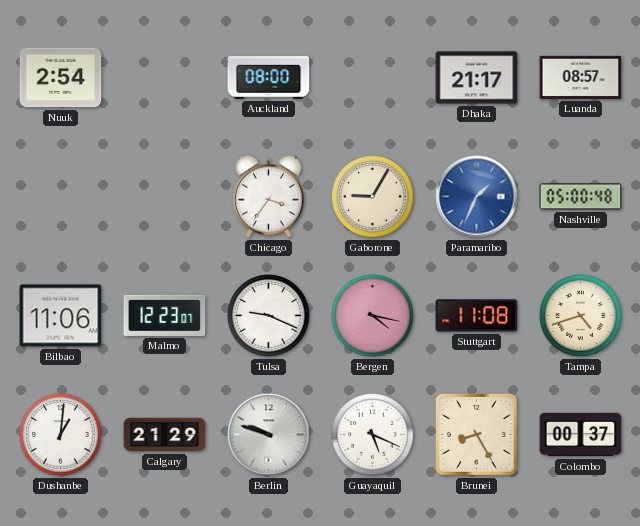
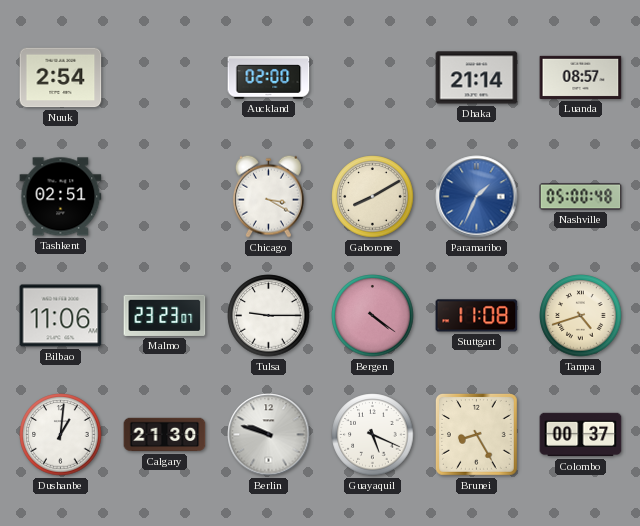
Auckland: 08:00 -> 02:00
Dhaka: 21:17 -> 21:14
Tashkent: none -> 02:51
Chicago: 3:36 -> 3:20
Gaborone: 9:05 -> 8:10
Malmo: 12:23 -> 23:23
Tulsa: 9:19 -> 9:15
Bergen: 4:17 -> 4:21
Calgary: 21:29 -> 21:30
